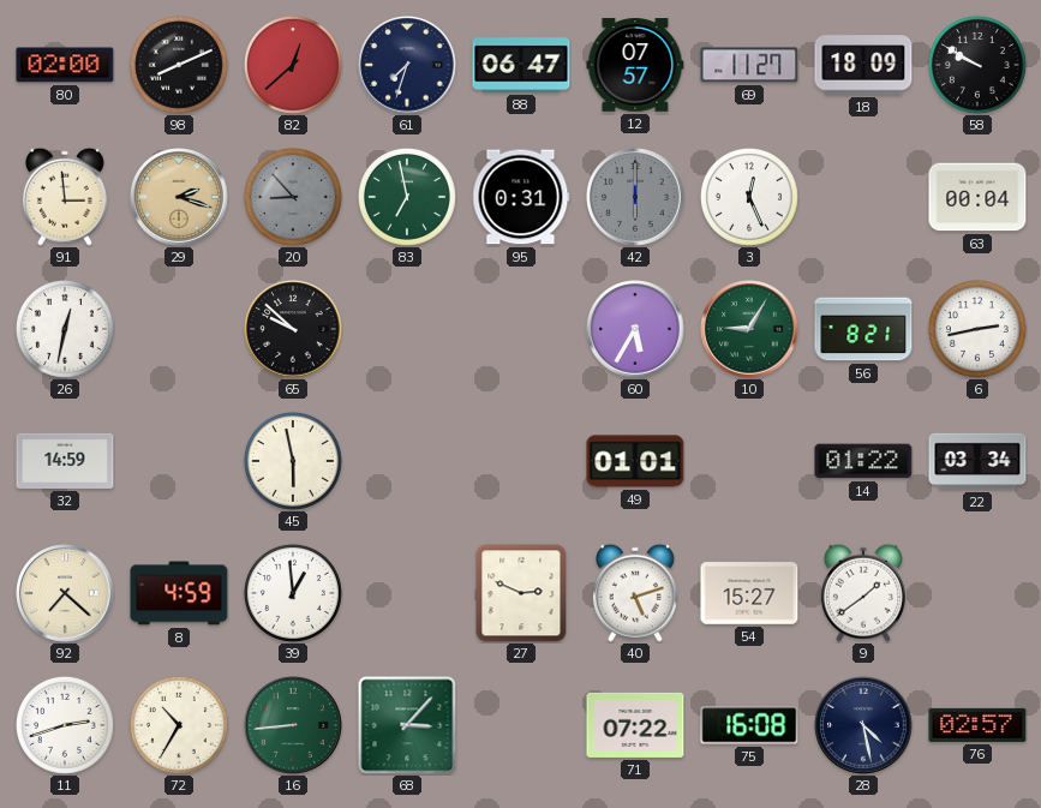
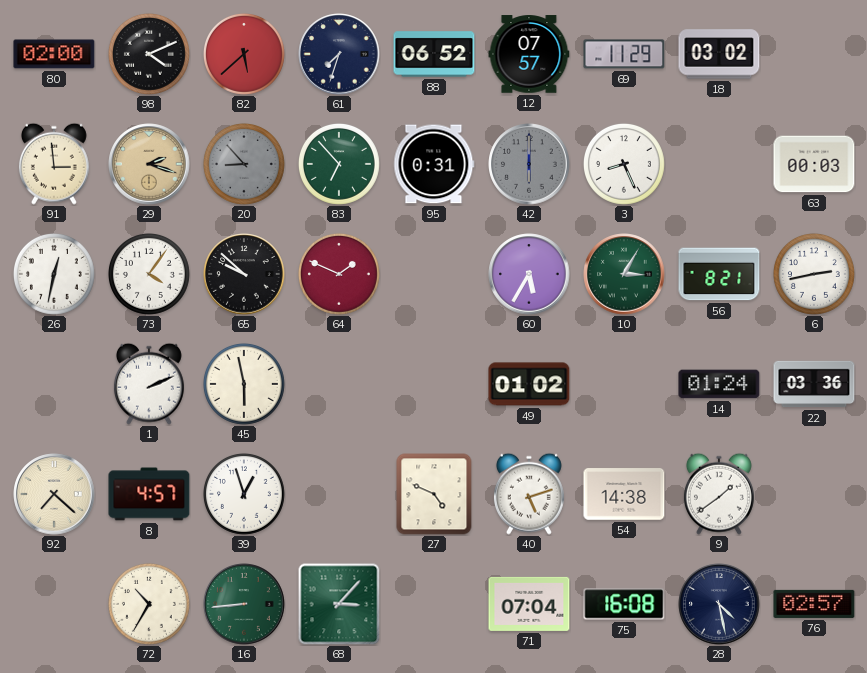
98: 8:11 -> 4:11
82: 12:38 -> 5:38
88: 06:47 -> 06:52
69: 11:27 -> 11:29
18: 18:09 -> 03:02
58: 9:50 -> none
83: 6:58 -> 6:53
3: 12:26 -> 8:26
63: 00:04 -> 00:03
73: none -> 4:06
64: none -> 1:49
10: 9:05 -> 3:05
32: 14:59 -> none
1: none -> 2:11
49: 01:01 -> 01:02
14: 01:22 -> 01:24
22: 03:34 -> 03:36
8: 4:59 -> 4:57
39: 12:59 -> 12:57
27: 2:49 -> 4:49
54: 15:27 -> 14:38
11: 2:42 -> none
71: 07:22 -> 07:04
